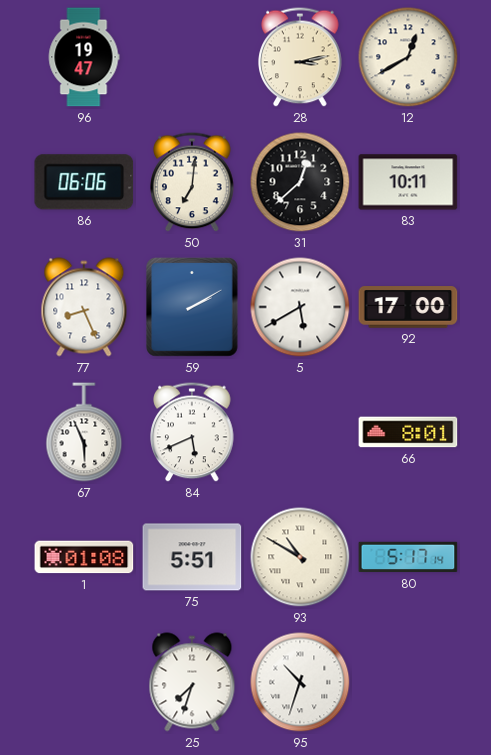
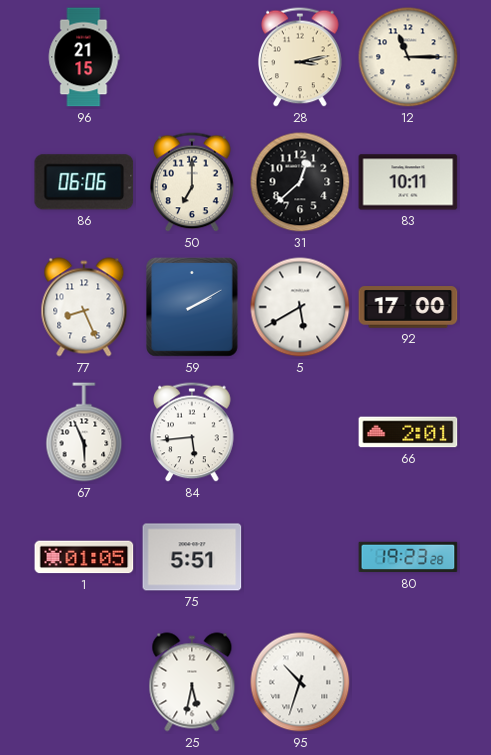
96: 19:47 -> 21:15
12: 12:40 -> 11:15
50: 7:01 -> 7:00
84: 5:41 -> 5:44
66: 8:01 -> 2:01
1: 01:08 -> 01:05
93: 10:50 -> none
80: 5:17 -> 19:23
25: 7:33 -> 5:32
